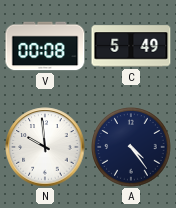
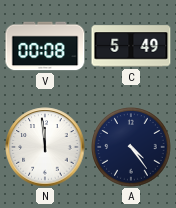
N: 9:59 -> 11:59
